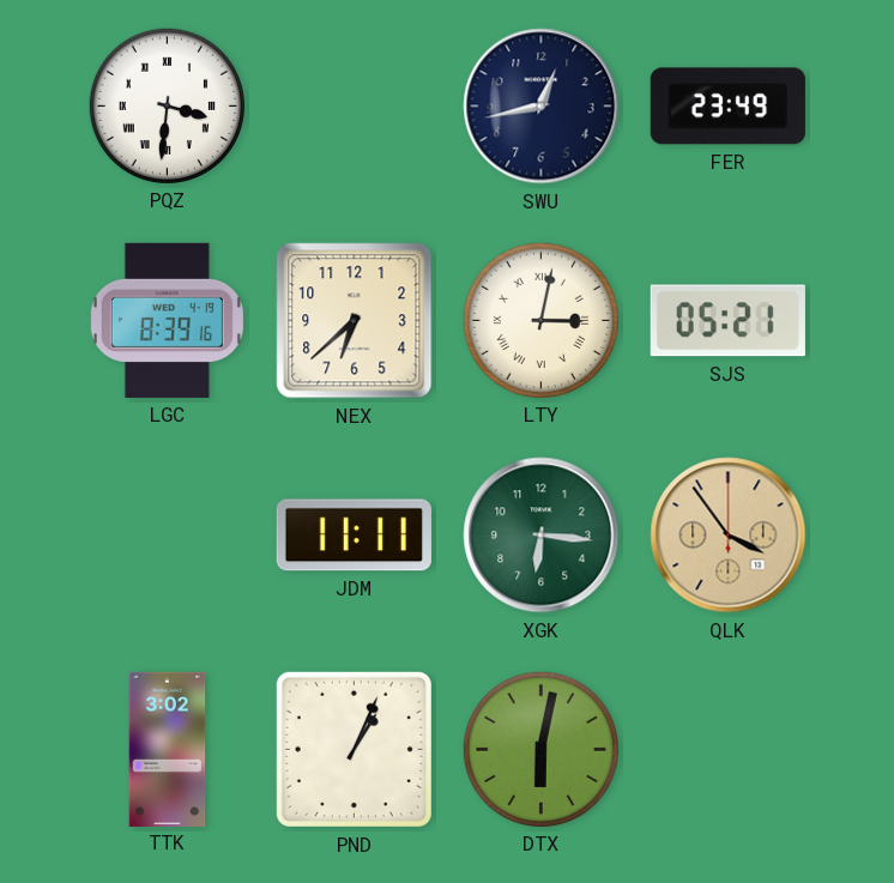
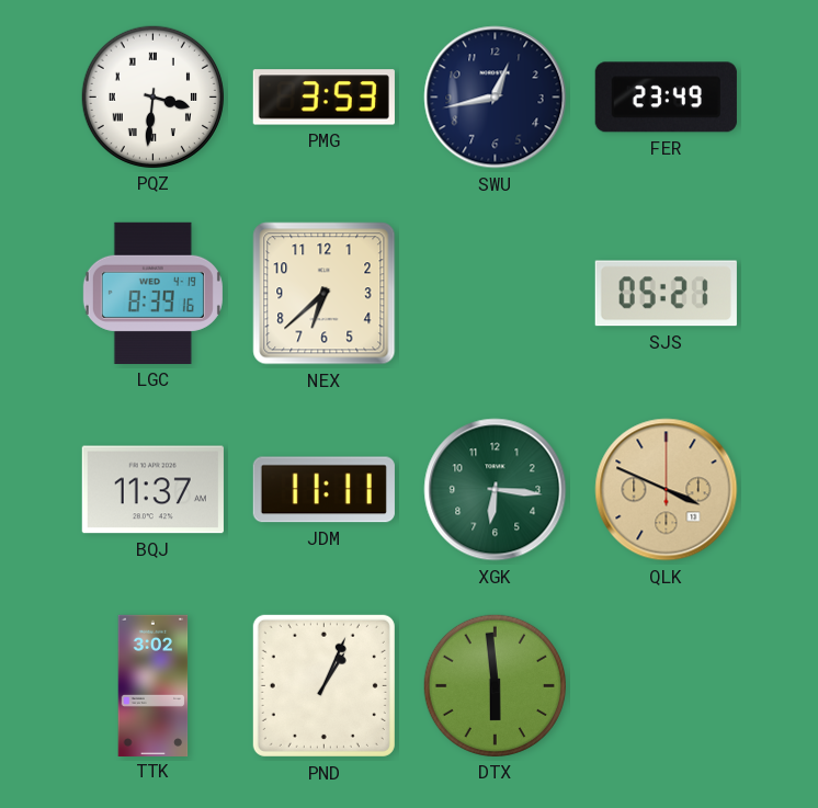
PMG: none -> 3:53
LTY: 3:02 -> none
BQJ: none -> 11:37
QLK: 3:54 -> 3:49
DTX: 6:02 -> 5:59
